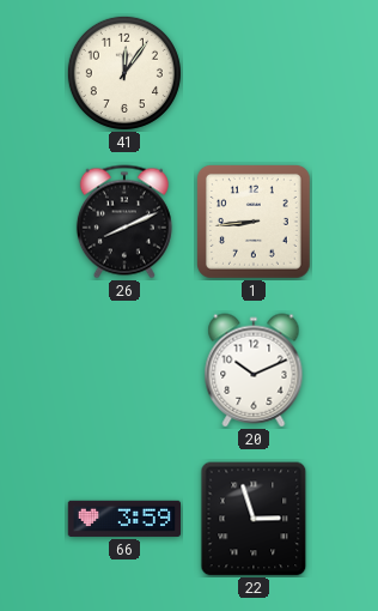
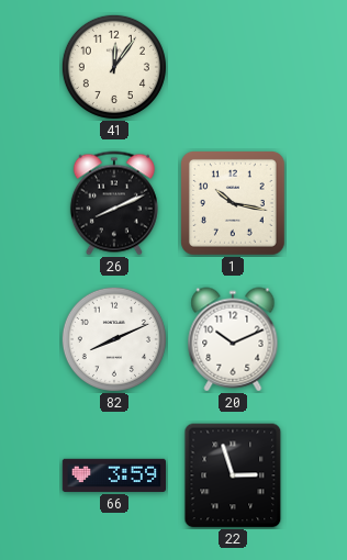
1: 8:44 -> 10:17
82: none -> 8:11
